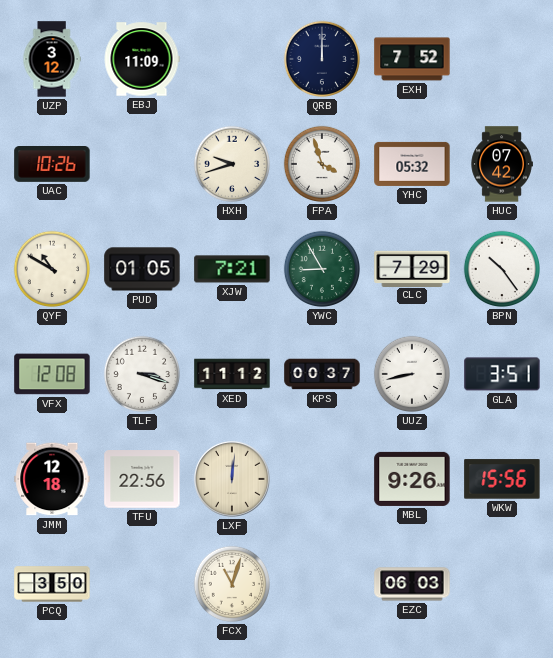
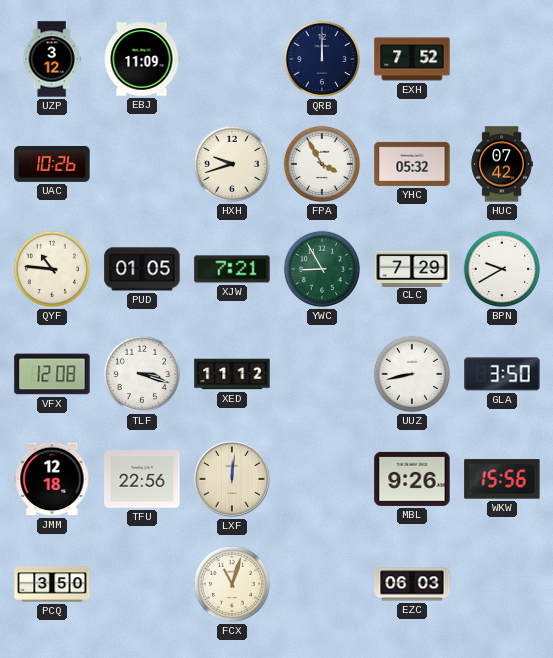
FPA: 3:57 -> 3:55
QYF: 10:50 -> 10:46
BPN: 10:24 -> 9:40
KPS: 00:37 -> none
GLA: 3:51 -> 3:50
